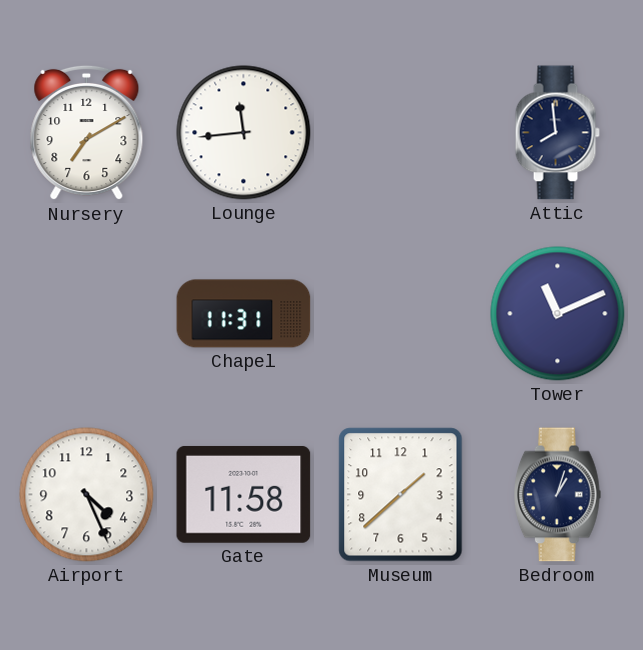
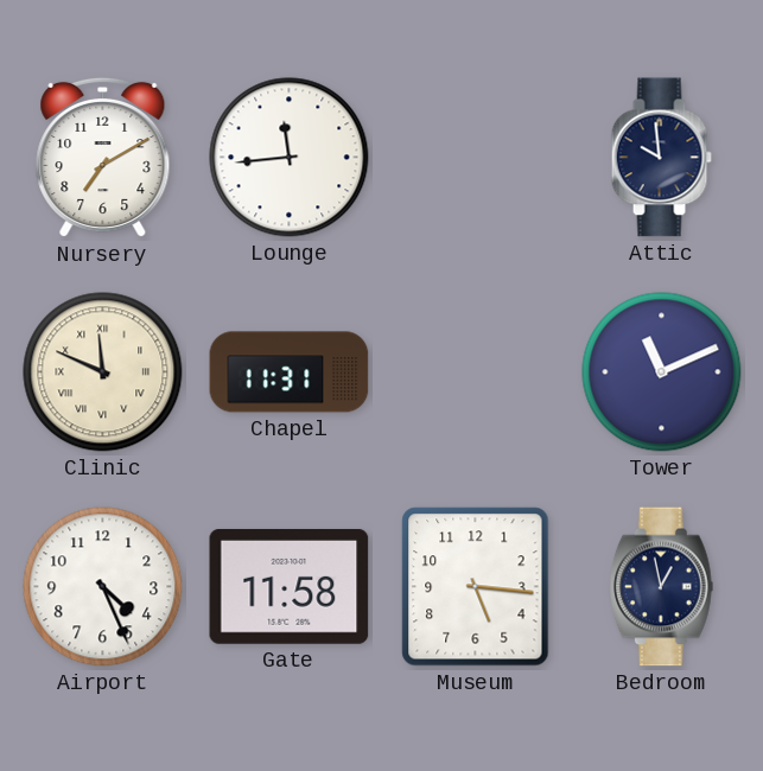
Attic: 7:59 -> 9:59
Clinic: none -> 11:49
Museum: 1:38 -> 5:16
Bedroom: 1:03 -> 12:58
